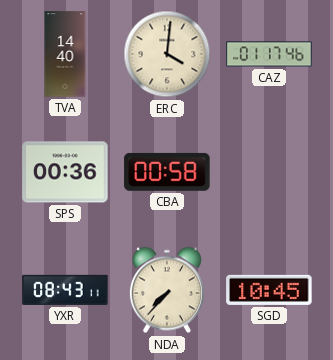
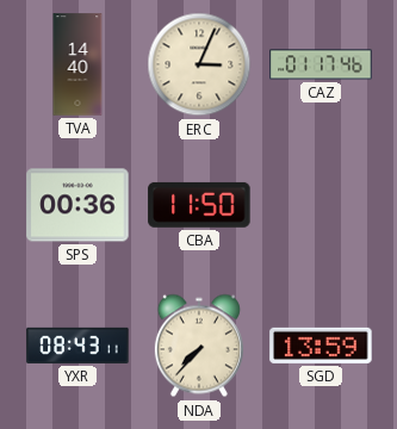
ERC: 4:01 -> 3:04
CBA: 00:58 -> 11:50
SGD: 10:45 -> 13:59
